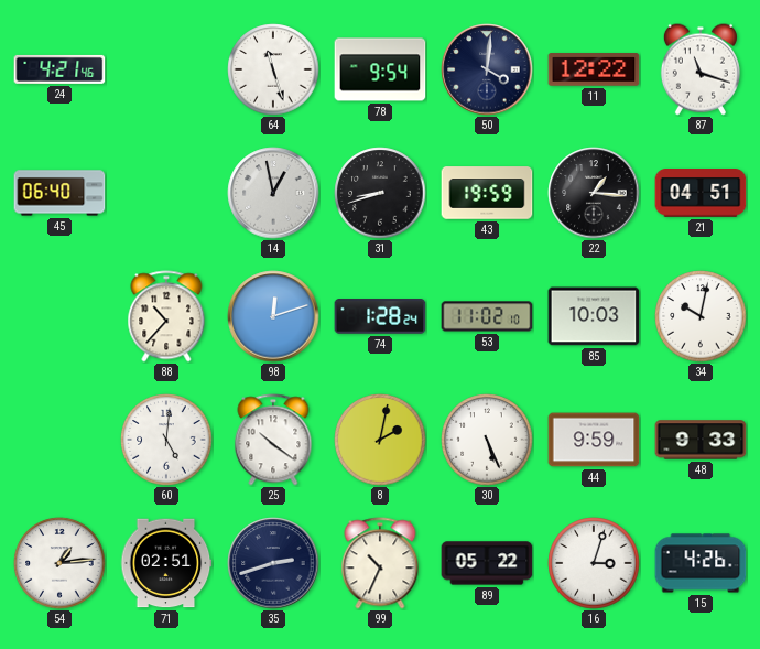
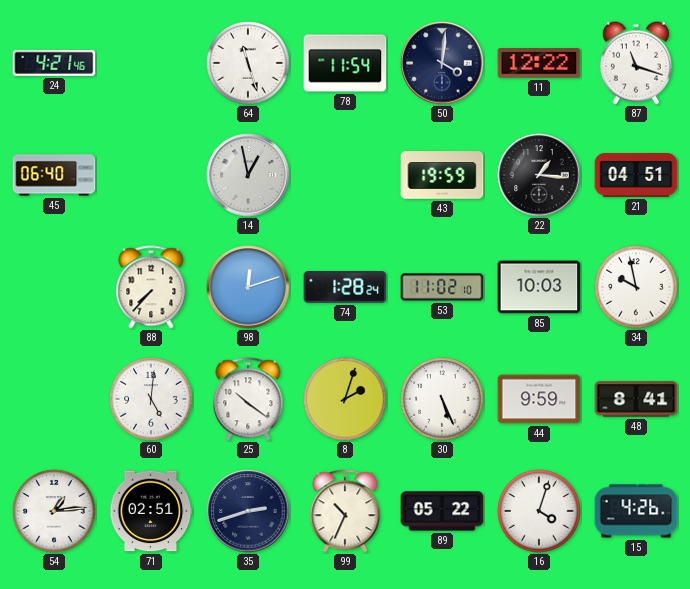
78: 9:54 -> 11:54
31: 8:42 -> none
88: 10:37 -> 7:37
34: 10:02 -> 9:58
8: 2:02 -> 2:03
48: 9:33 -> 8:41
16: 3:03 -> 4:03
